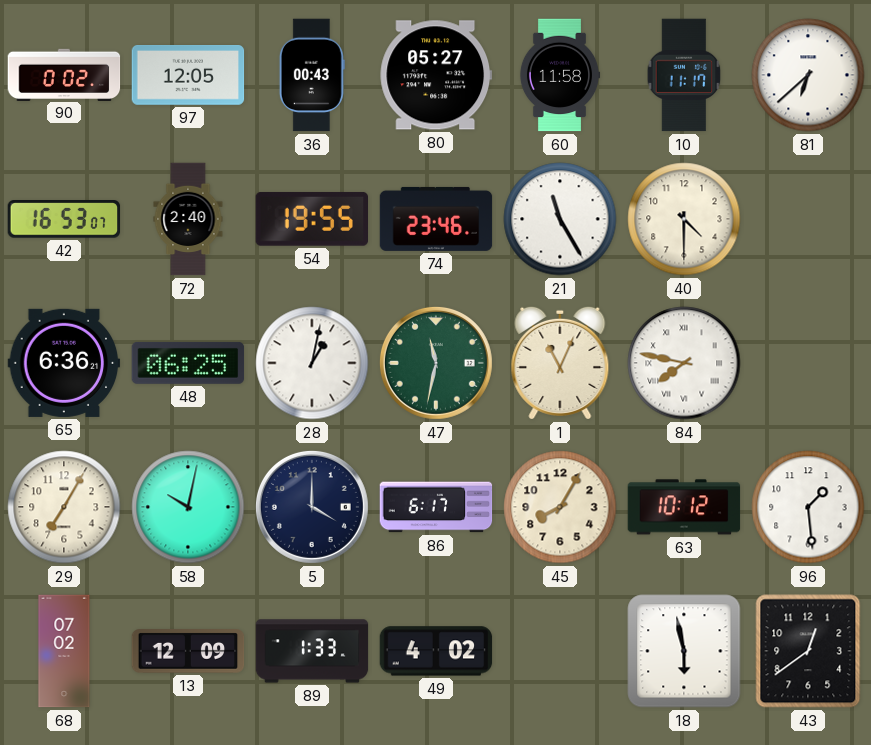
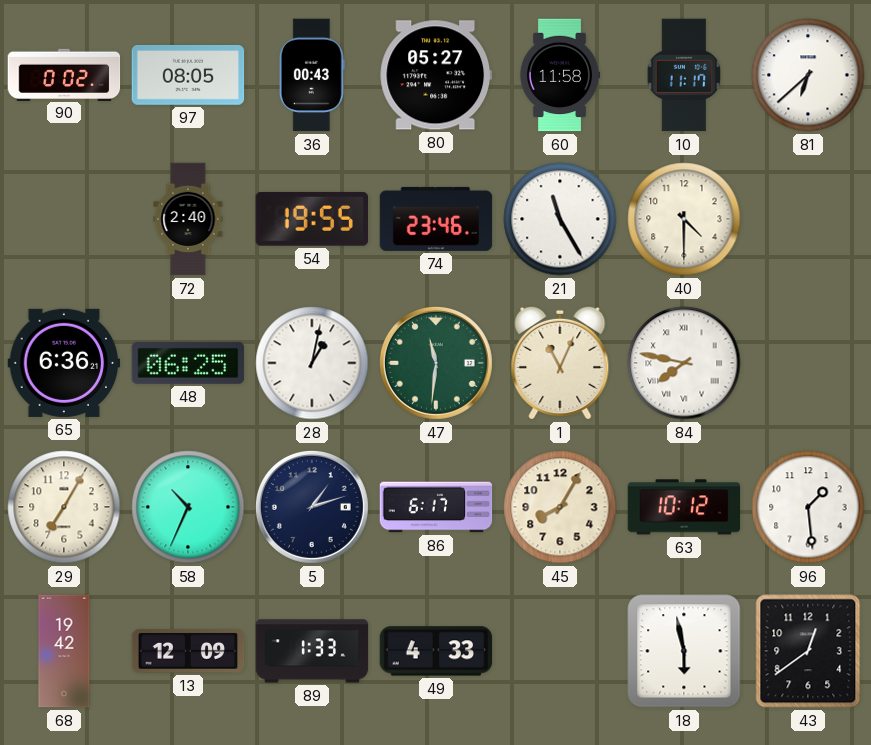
97: 12:05 -> 08:05
42: 16:53 -> none
47: 11:32 -> 11:31
58: 10:02 -> 10:34
5: 4:00 -> 1:12
68: 07:02 -> 19:42
49: 4:02 -> 4:33
